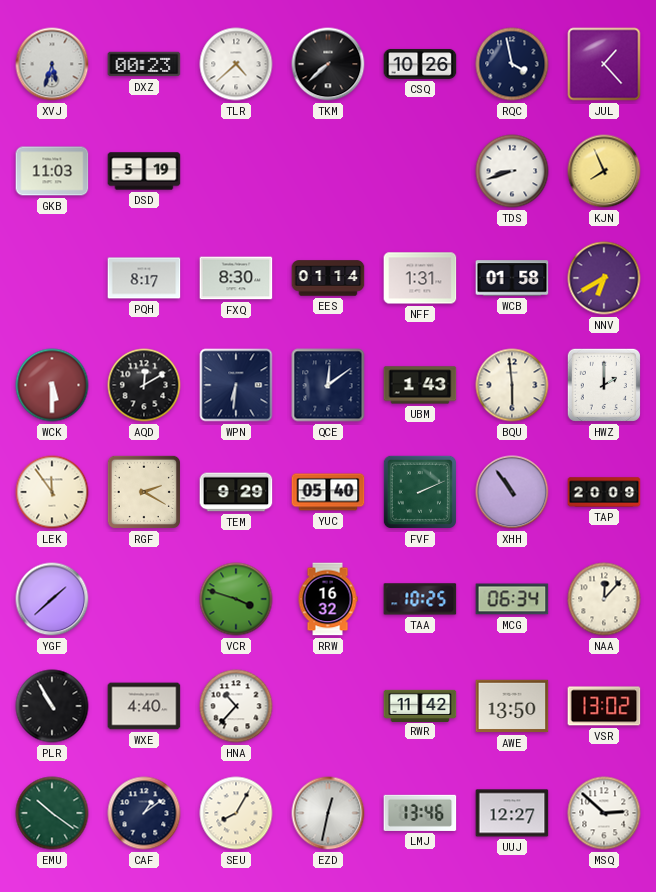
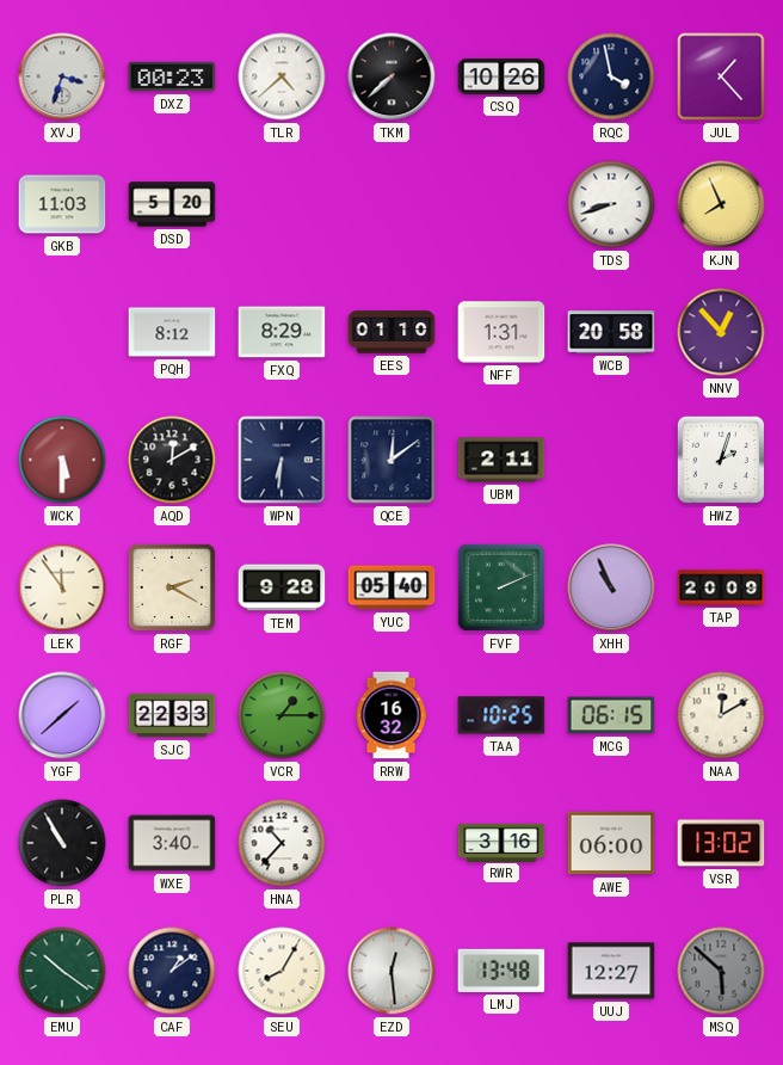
XVJ: 5:33 -> 3:33
DSD: 5:19 -> 5:20
PQH: 8:17 -> 8:12
FXQ: 8:30 -> 8:29
EES: 01:14 -> 01:10
WCB: 01:58 -> 20:58
NNV: 6:40 -> 12:53
UBM: 1:43 -> 2:11
BQU: 5:59 -> none
HWZ: 2:00 -> 2:03
TEM: 9:29 -> 9:28
XHH: 10:54 -> 10:56
SJC: none -> 22:33
VCR: 3:48 -> 1:15
MCG: 06:34 -> 06:15
NAA: 12:07 -> 12:10
WXE: 4:40 -> 3:40
RWR: 11:42 -> 3:16
AWE: 13:50 -> 06:00
EZD: 12:32 -> 12:29
LMJ: 13:46 -> 13:48
MSQ: 2:52 -> 5:52
MSQ dial: white -> grey
